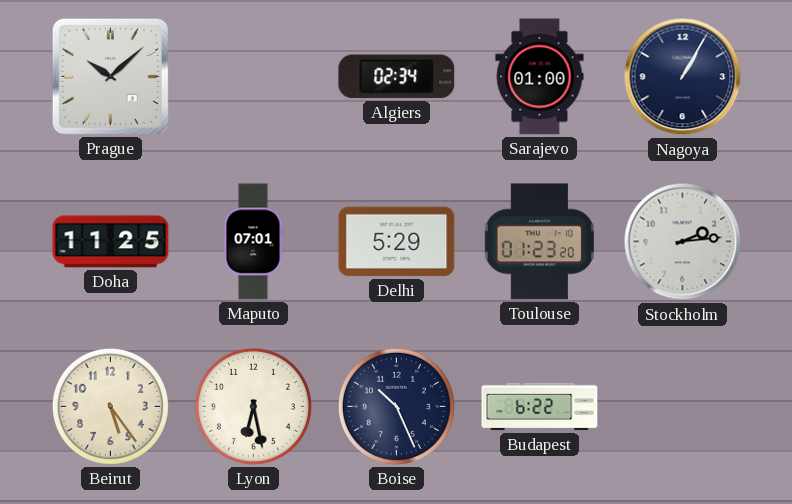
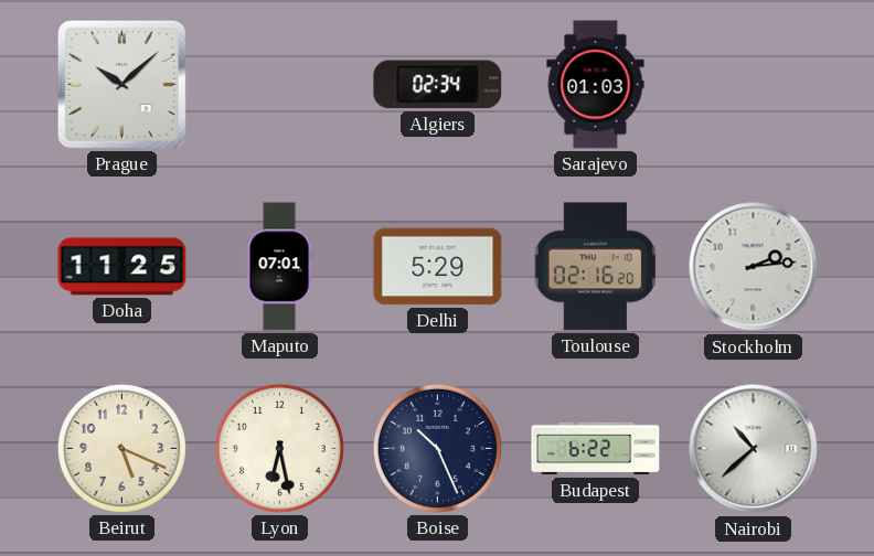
Sarajevo: 01:00 -> 01:03
Nagoya: 1:05 -> none
Toulouse: 01:23 -> 02:16
Beirut: 5:24 -> 5:19
Nairobi: none -> 10:38
